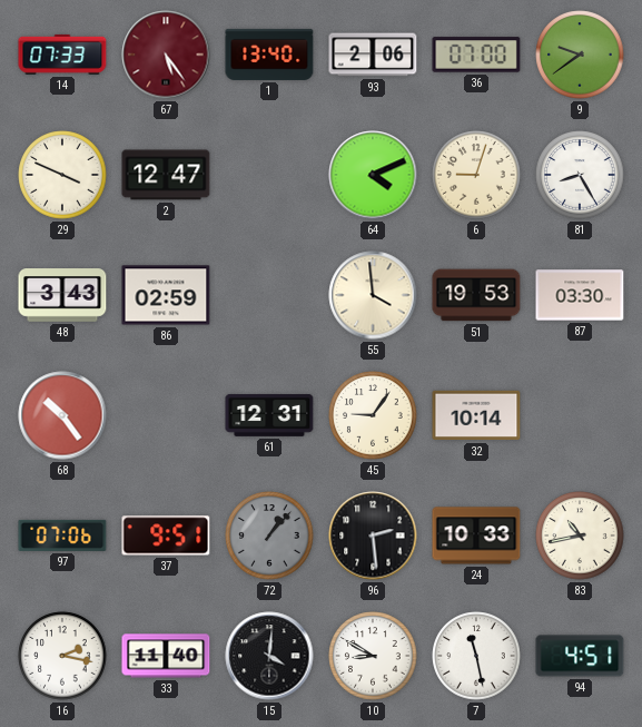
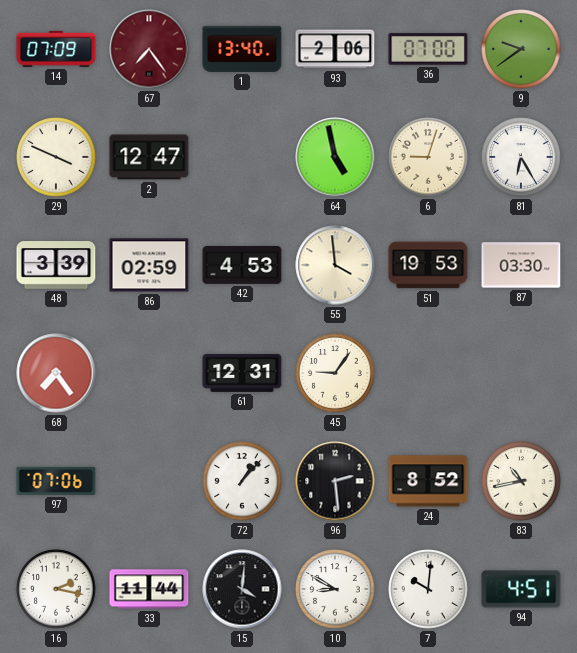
14: 07:33 -> 07:09
67: 5:24 -> 7:24
64: 4:11 -> 4:58
81: 8:25 -> 6:25
48: 3:43 -> 3:39
42: none -> 4:53
68: 10:24 -> 7:24
32: 10:14 -> none
37: 9:51 -> none
72 dial: grey -> white
24: 10:33 -> 8:52
33: 11:40 -> 11:44
7: 11:28 -> 10:01
